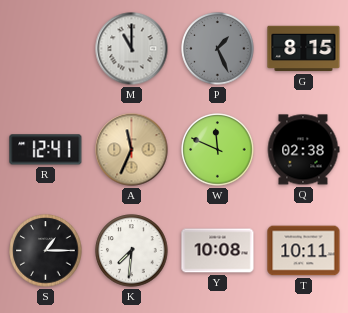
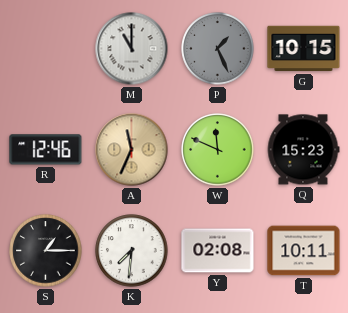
G: 8:15 -> 10:15
R: 12:41 -> 12:46
Q: 02:38 -> 15:23
Y: 10:08 -> 02:08
